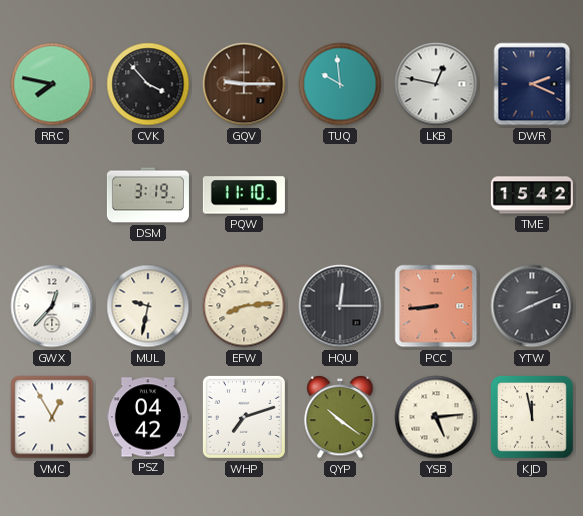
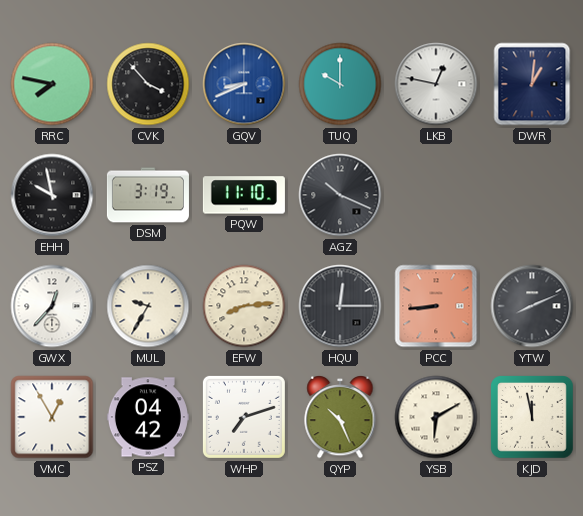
GQV: 9:15 -> 8:41
GQV dial: brown -> blue
TUQ: 9:59 -> 10:00
DWR: 2:19 -> 1:01
EHH: none -> 9:58
AGZ: none -> 10:19
TME: 15:42 -> none
MUL: 9:32 -> 9:35
QYP: 10:21 -> 10:26
YSB: 5:14 -> 6:10
